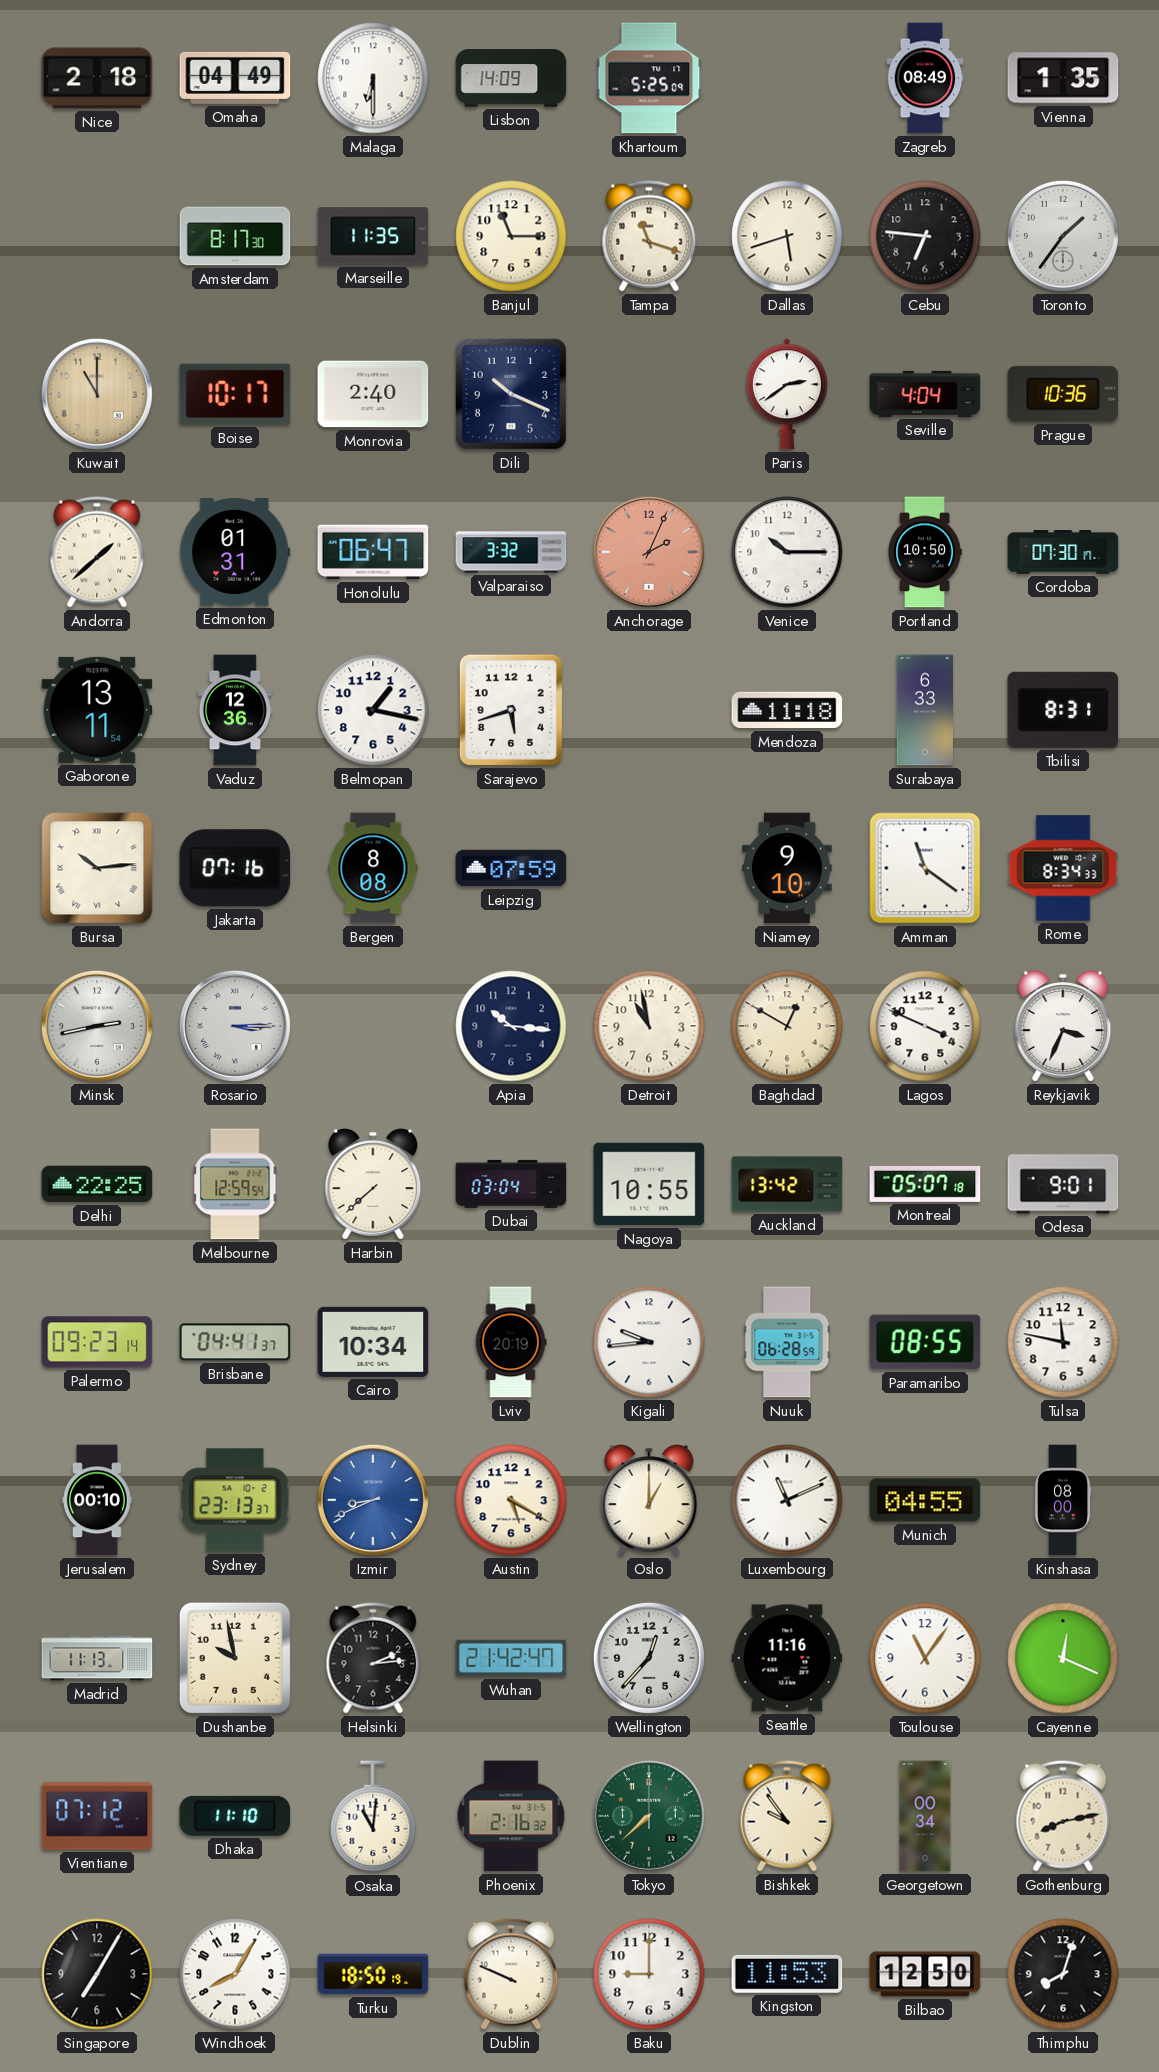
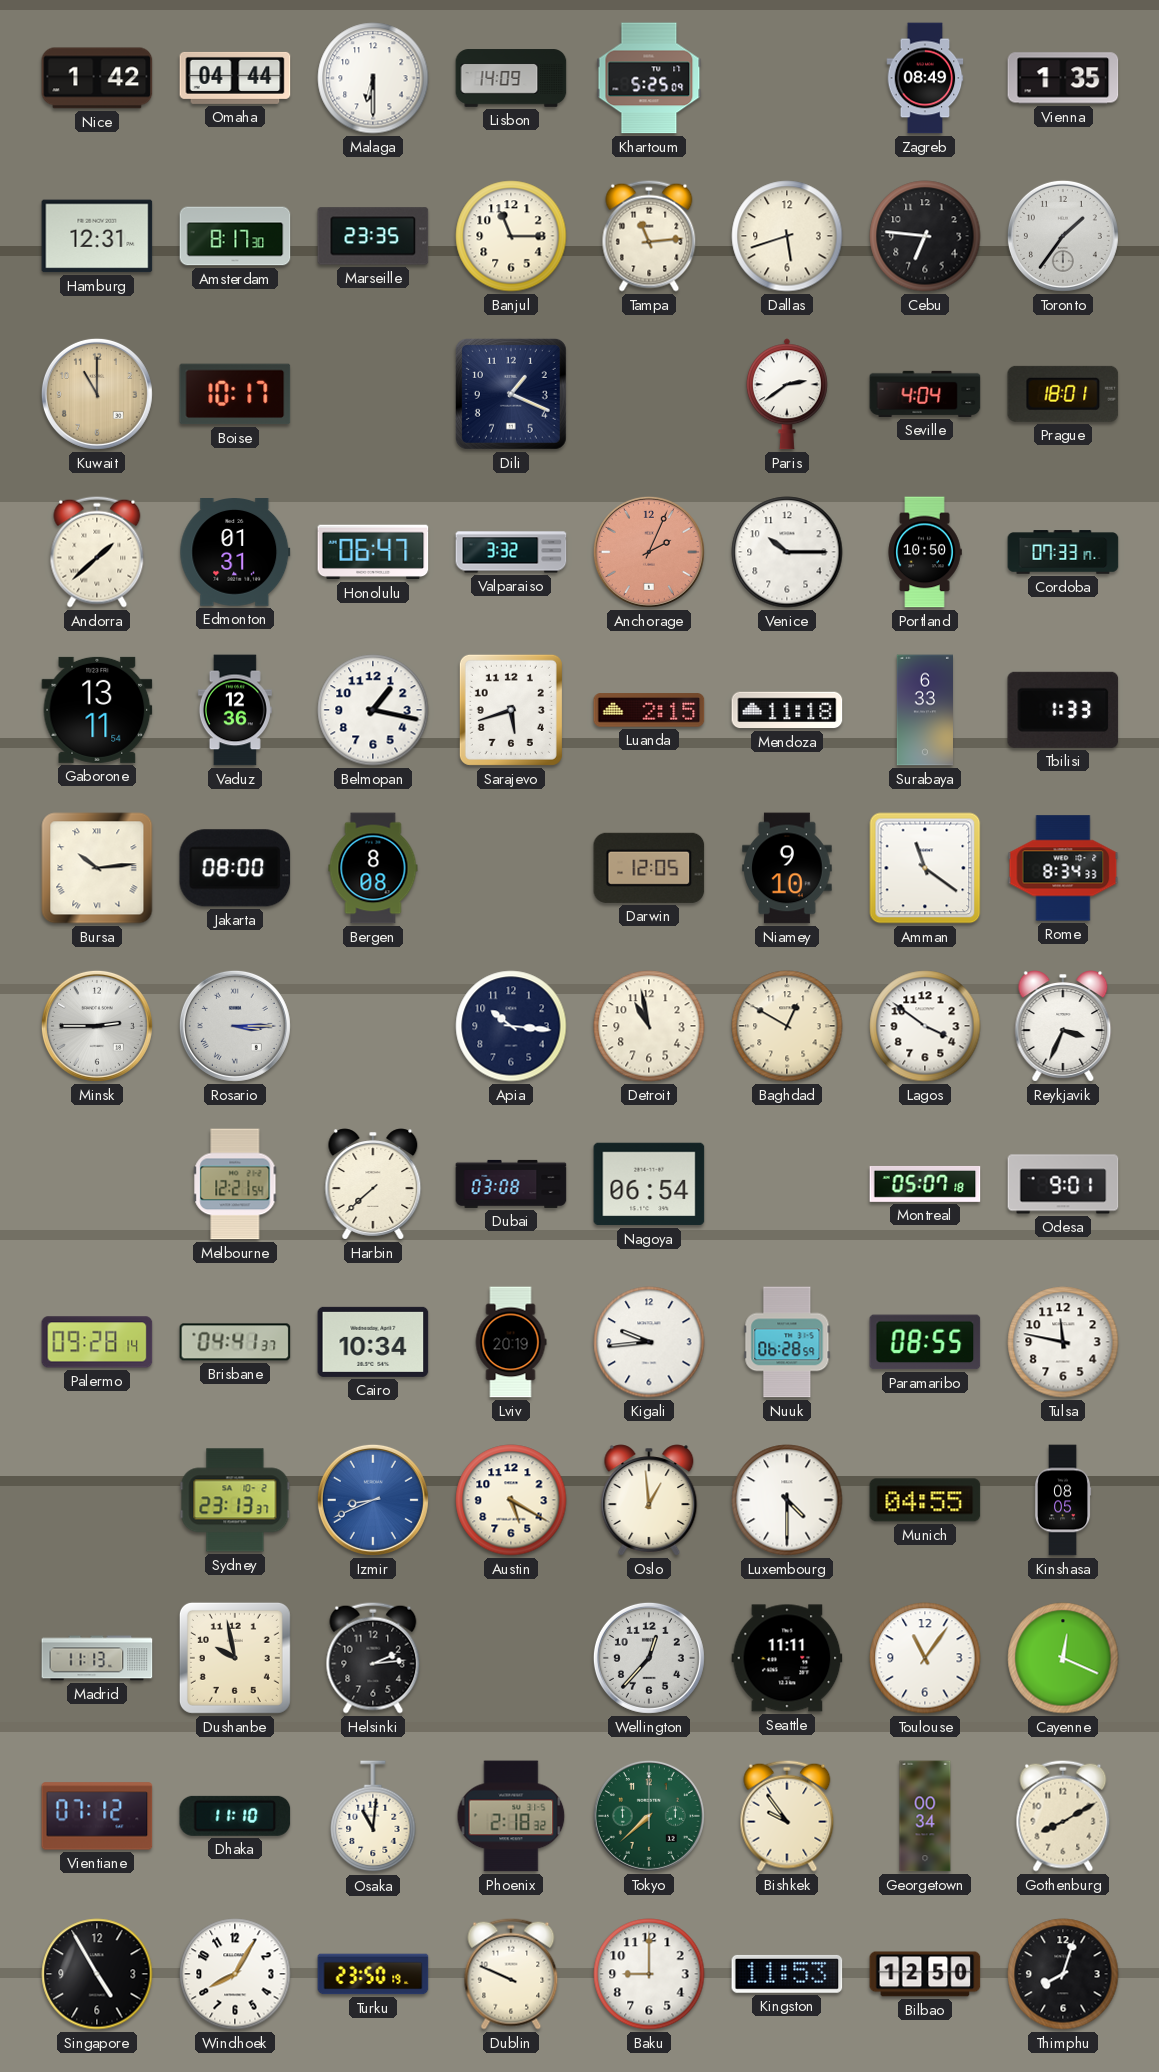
Nice: 2:18 -> 1:42
Omaha: 04:49 -> 04:44
Hamburg: none -> 12:31
Marseille: 11:35 -> 23:35
Tampa: 11:18 -> 11:14
Monrovia: 2:40 -> none
Dili: 10:19 -> 1:19
Prague: 10:36 -> 18:01
Cordoba: 07:30 -> 07:33
Luanda: none -> 2:15
Tbilisi: 8:31 -> 1:33
Jakarta: 07:16 -> 08:00
Leipzig: 07:59 -> none
Darwin: none -> 12:05
Minsk: 2:43 -> 2:45
Lagos: 3:49 -> 3:51
Delhi: 22:25 -> none
Melbourne: 12:59 -> 12:21
Dubai: 03:04 -> 03:08
Nagoya: 10:55 -> 06:54
Auckland: 13:42 -> none
Palermo: 09:23 -> 09:28
Jerusalem: 00:10 -> none
Oslo: 1:00 -> 12:59
Luxembourg: 11:11 -> 4:30
Kinshasa: 08:00 -> 08:05
Wuhan: 21:42 -> none
Seattle: 11:16 -> 11:11
Phoenix: 2:16 -> 2:18
Gothenburg: 8:13 -> 8:10
Singapore: 7:05 -> 4:55
Turku: 18:50 -> 23:50
